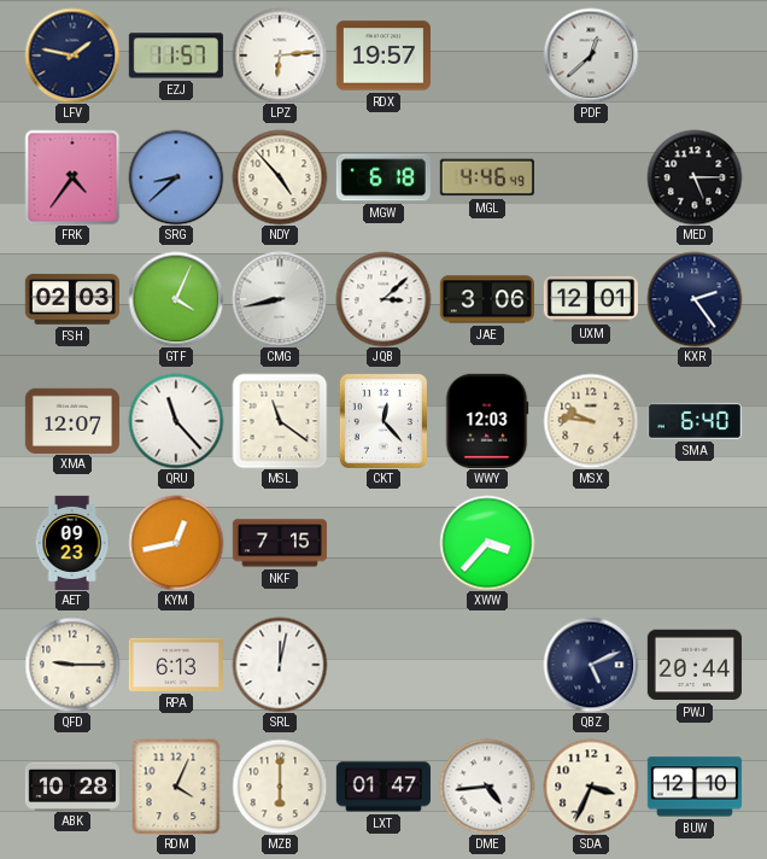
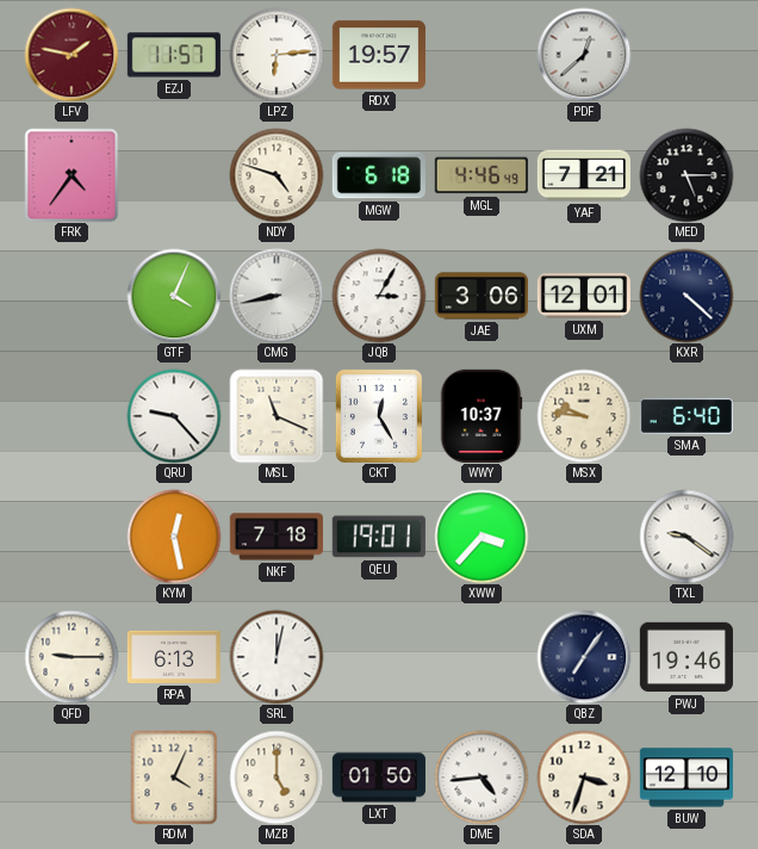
LFV dial: navy -> burgundy
SRG: 8:38 -> none
NDY: 4:53 -> 4:48
YAF: none -> 7:21
FSH: 02:03 -> none
JQB: 3:08 -> 3:05
KXR: 2:24 -> 4:22
XMA: 12:07 -> none
QRU: 11:23 -> 9:23
MSL: 11:21 -> 11:19
CKT: 12:23 -> 12:25
WWY: 12:03 -> 10:37
AET: 09:23 -> none
KYM: 12:43 -> 12:28
NKF: 7:15 -> 7:18
QEU: none -> 19:01
TXL: none -> 9:21
QBZ: 5:11 -> 7:06
PWJ: 20:44 -> 19:46
ABK: 10:28 -> none
MZB: 6:00 -> 5:00
LXT: 01:47 -> 01:50
SDA: 3:34 -> 3:33
